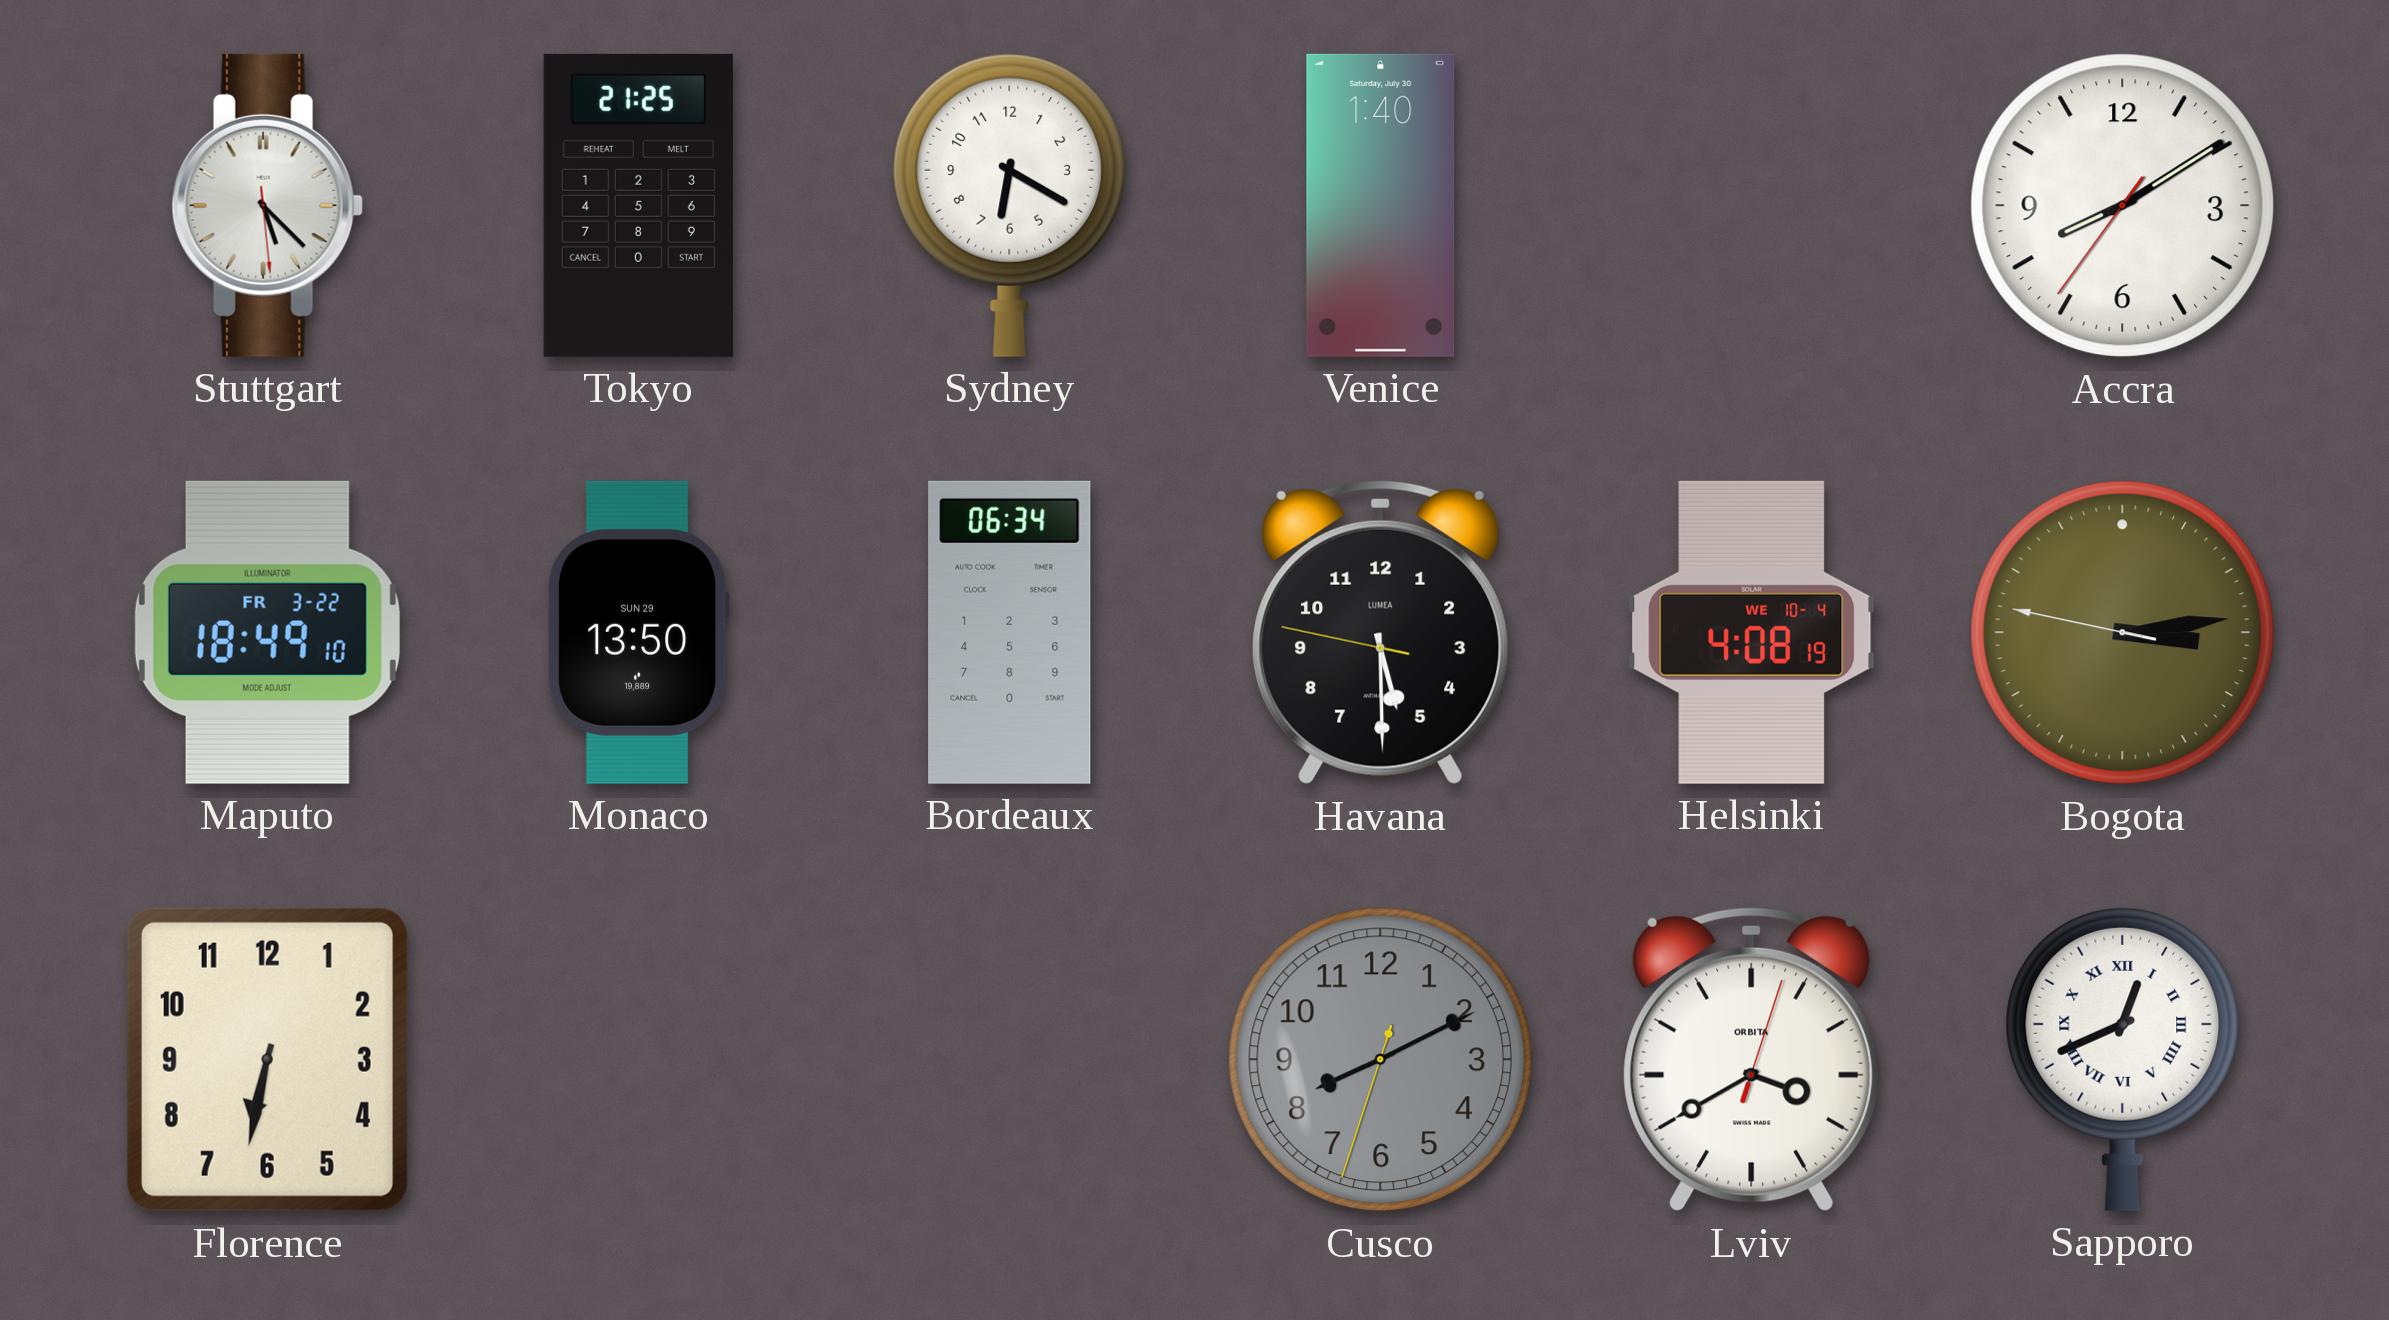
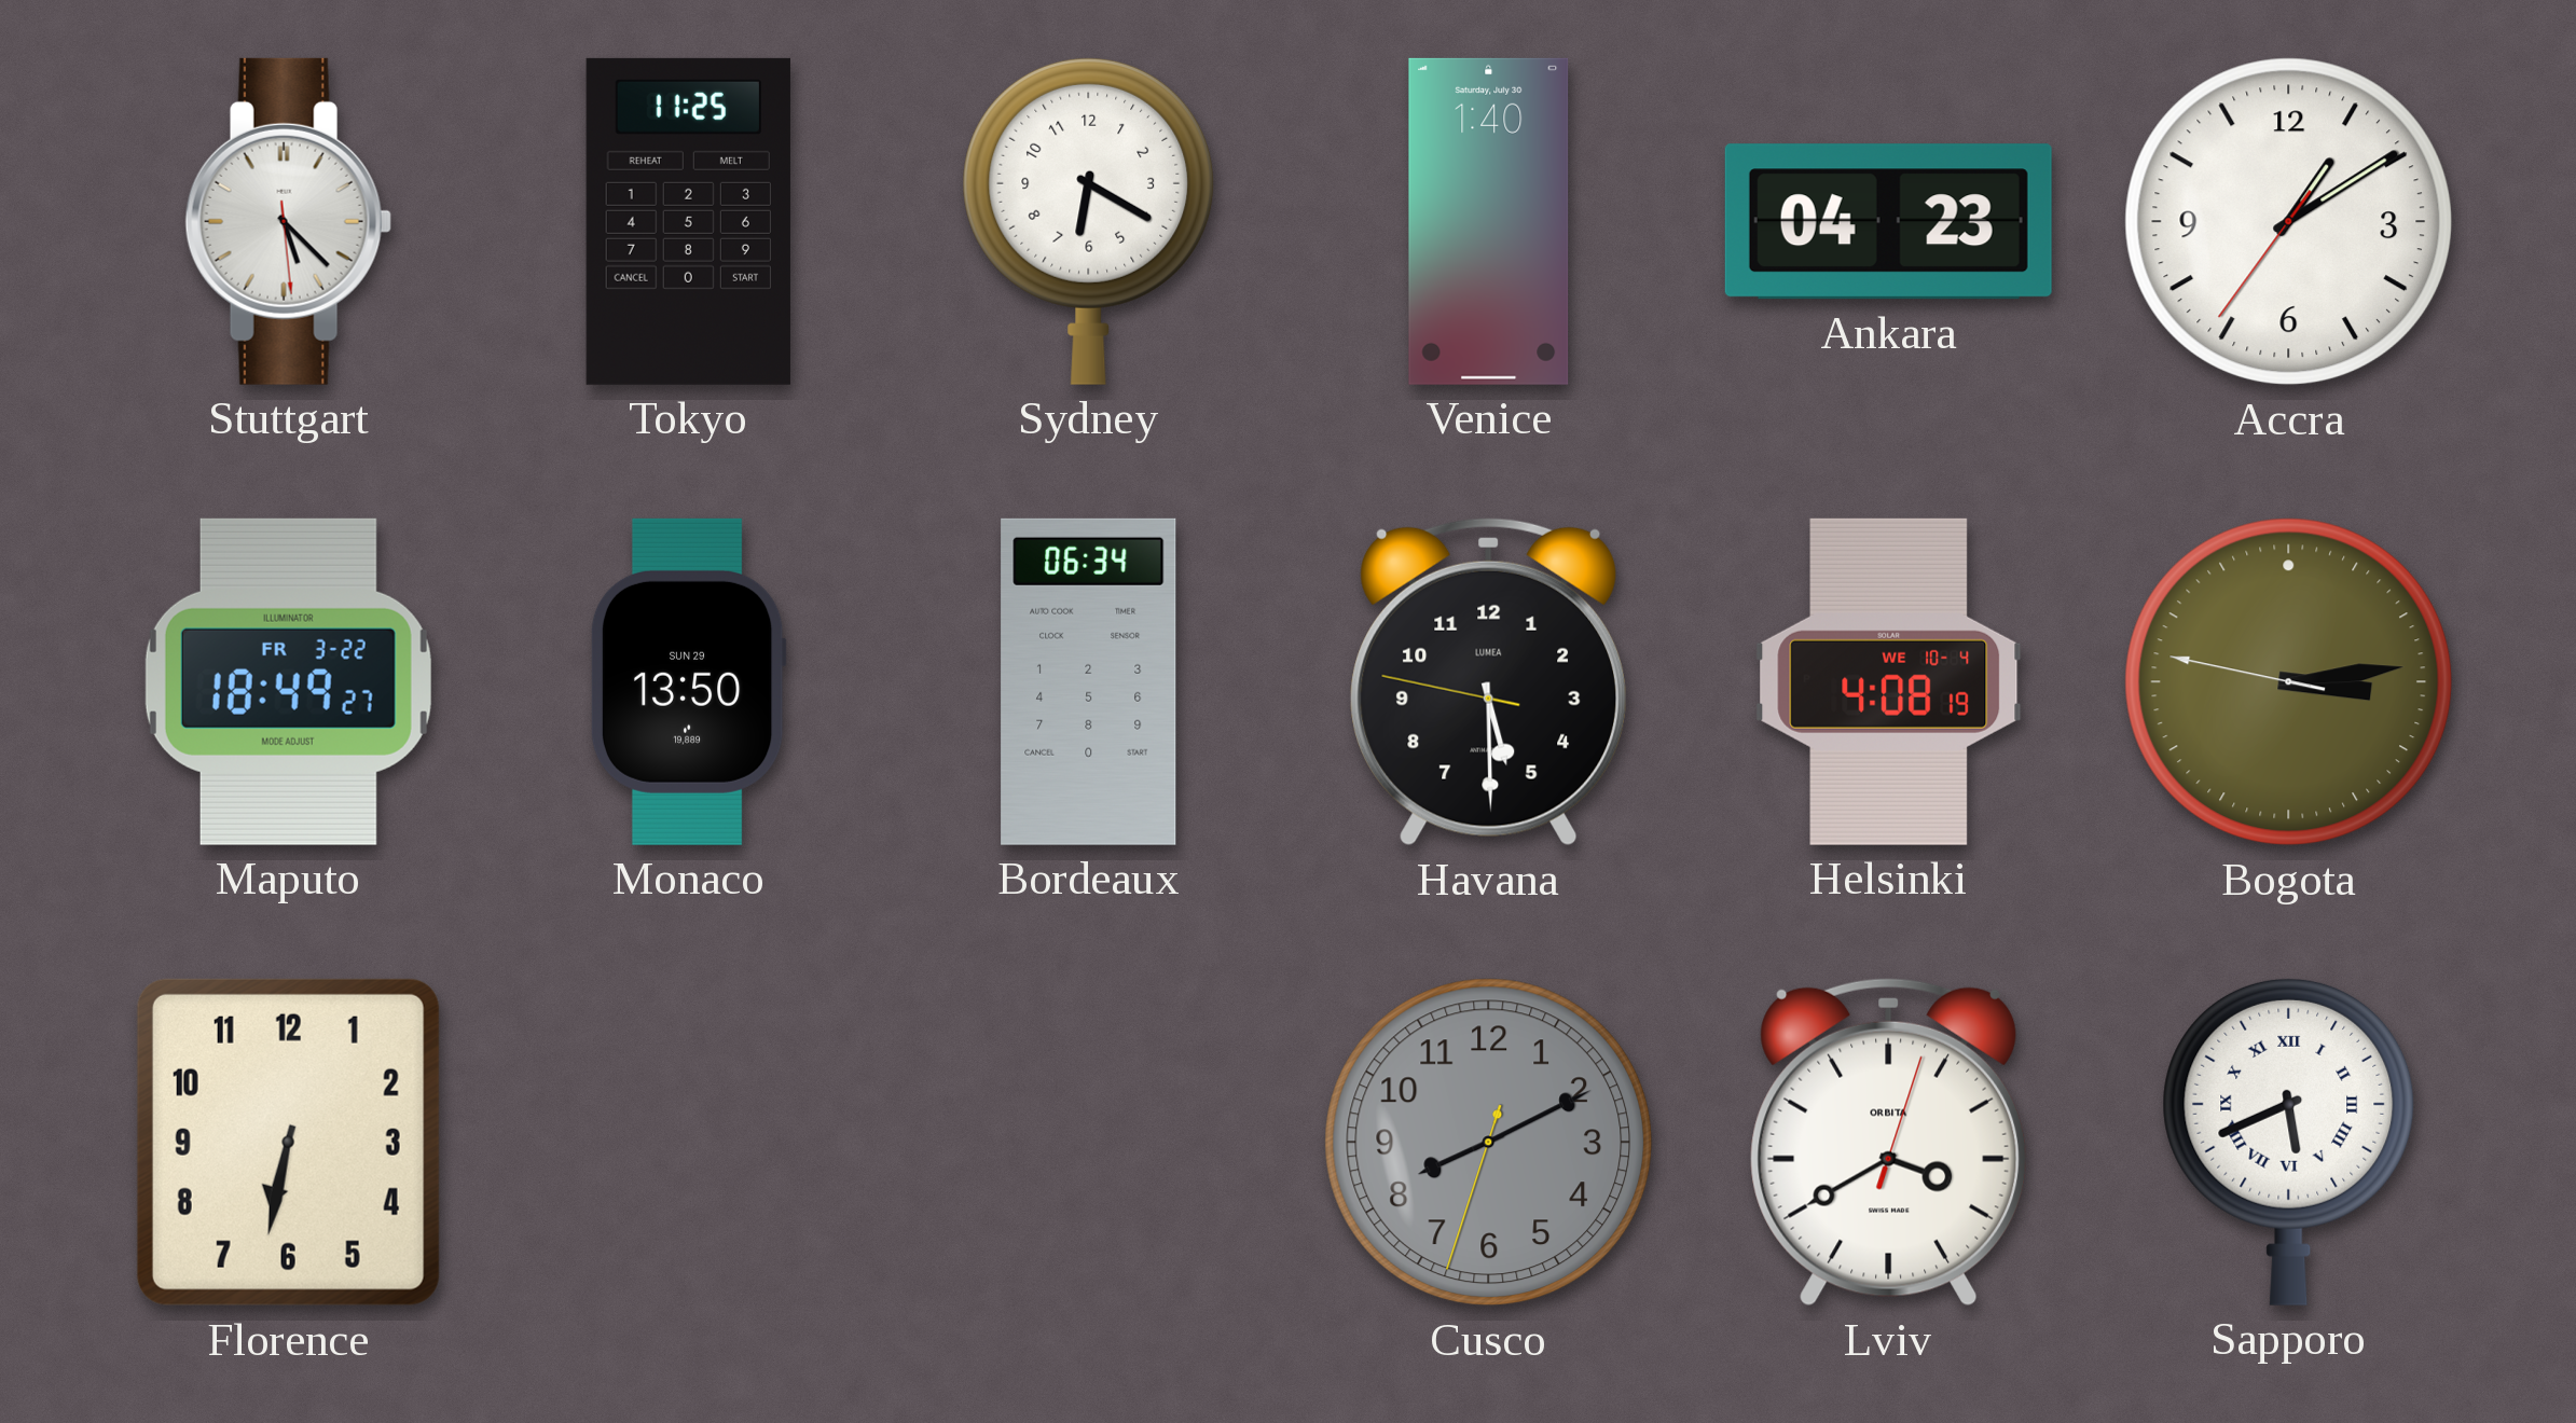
Tokyo: 21:25 -> 11:25
Ankara: none -> 04:23
Accra: 8:09 -> 1:09
Maputo: 18:49:10 -> 18:49:27
Sapporo: 12:41 -> 5:41
